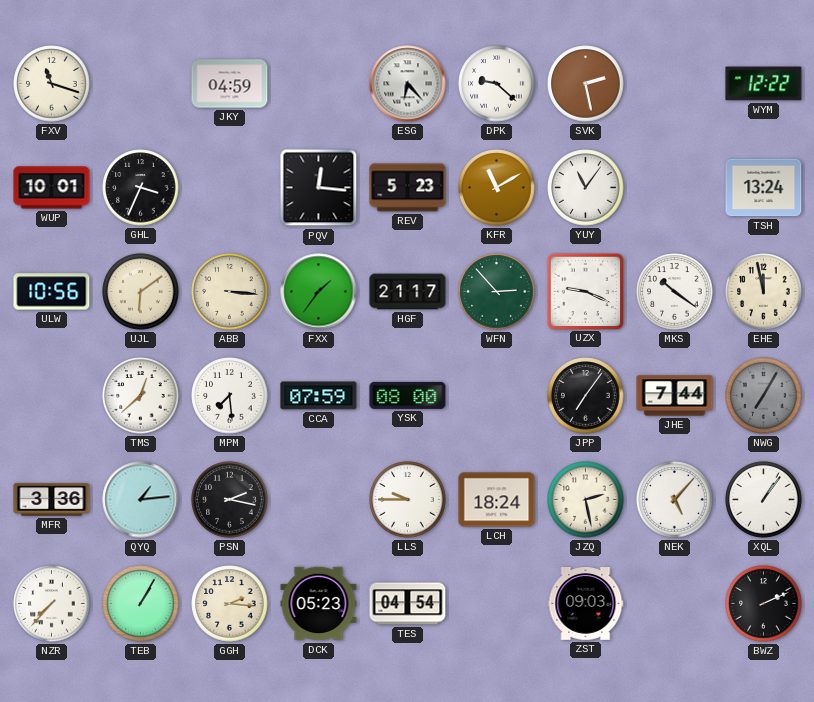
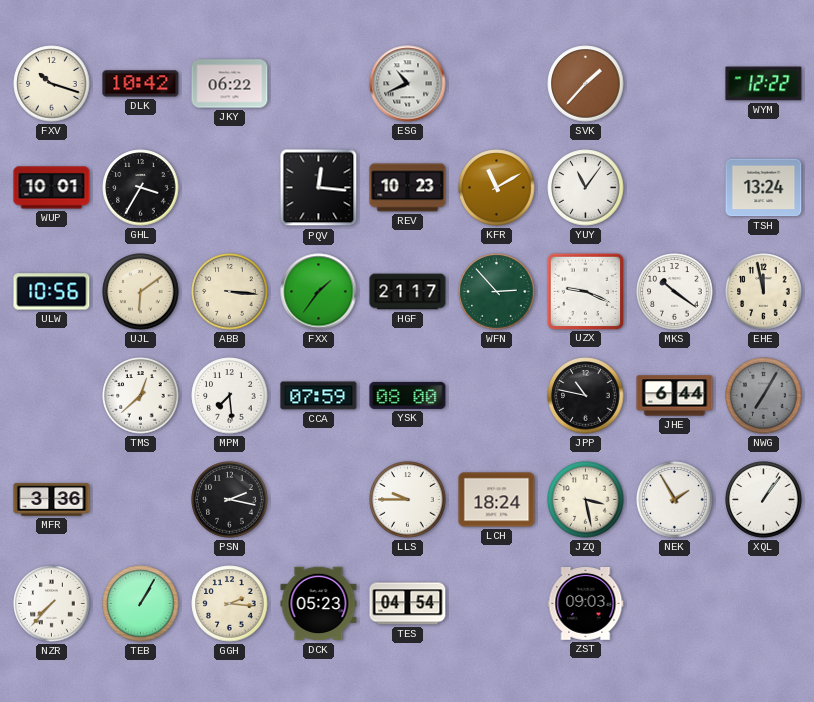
FXV: 11:18 -> 10:18
DLK: none -> 10:42
JKY: 04:59 -> 06:22
ESG: 6:23 -> 10:41
DPK: 9:22 -> none
SVK: 2:28 -> 1:37
GHL: 3:34 -> 3:35
REV: 5:23 -> 10:23
JPP: 7:06 -> 10:47
JHE: 7:44 -> 6:44
QYQ: 1:14 -> none
JZQ: 2:28 -> 3:28
NEK: 5:07 -> 1:55
BWZ: 2:11 -> none
